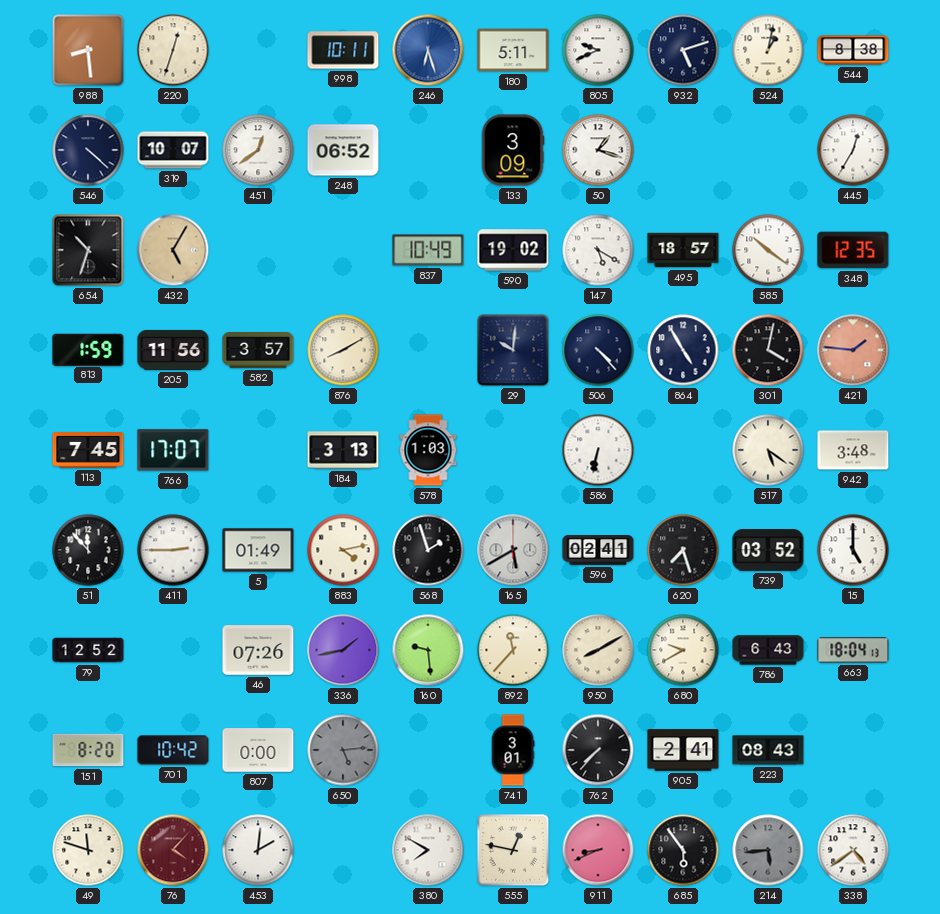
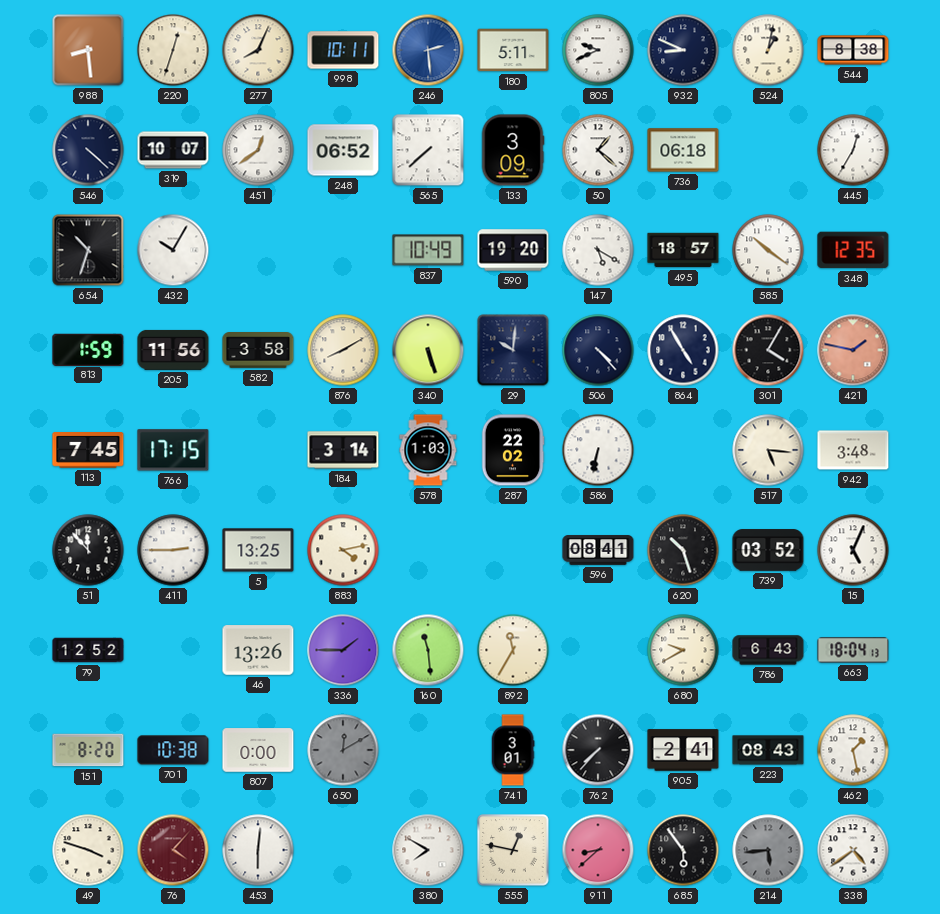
277: none -> 8:04
246: 6:27 -> 2:29
932: 5:12 -> 8:49
565: none -> 7:38
50: 1:18 -> 1:22
736: none -> 06:18
432: 5:05 -> 10:05
432 dial: champagne -> white
590: 19:02 -> 19:20
582: 3:57 -> 3:58
340: none -> 5:27
301: 4:02 -> 4:05
421: 1:46 -> 1:47
766: 17:07 -> 17:15
184: 3:13 -> 3:14
287: none -> 22:02
517: 5:21 -> 5:16
5: 01:49 -> 13:25
568: 1:57 -> none
165: 5:40 -> none
596: 02:41 -> 08:41
620: 7:27 -> 10:27
15: 5:00 -> 5:04
46: 07:26 -> 13:26
336: 1:43 -> 1:45
160: 9:29 -> 11:29
892: 11:37 -> 11:35
950: 8:10 -> none
701: 10:42 -> 10:38
650: 5:14 -> 12:10
462: none -> 1:28
49: 11:48 -> 3:48
453: 2:01 -> 6:01
911: 8:41 -> 8:38
